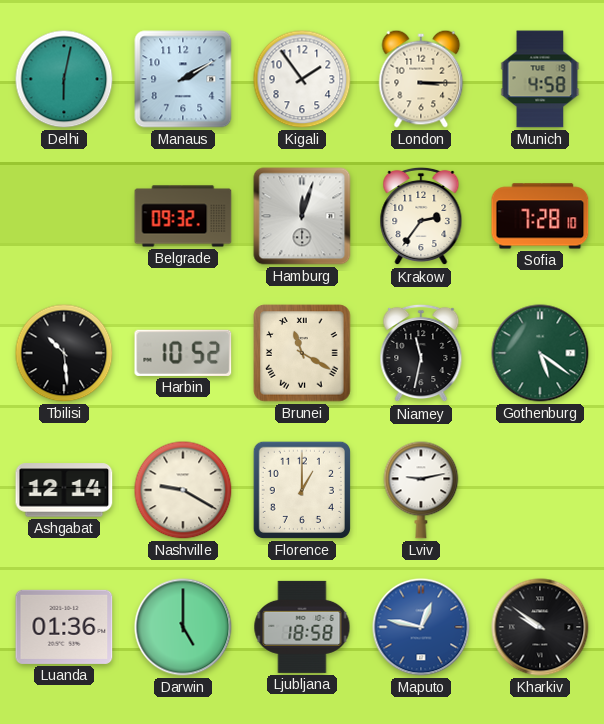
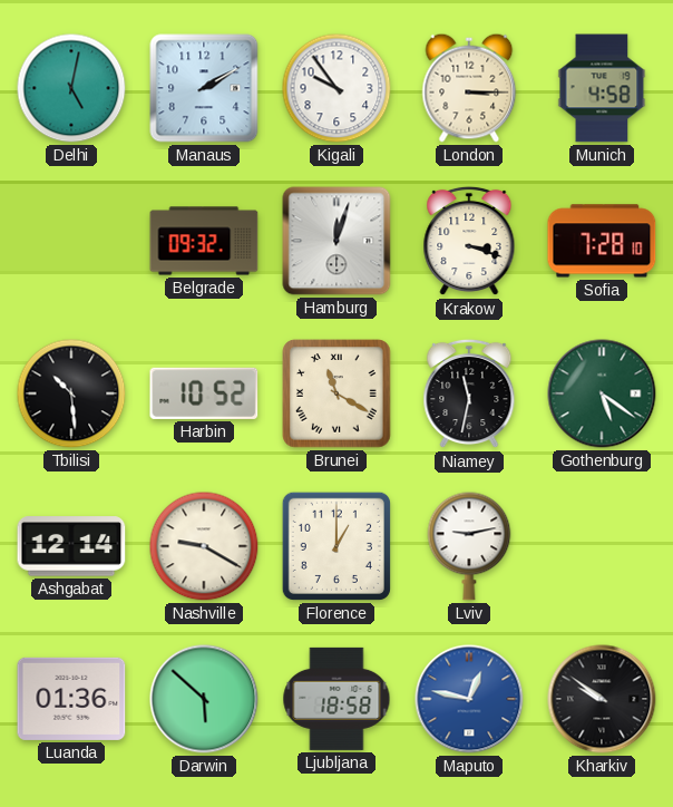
Delhi: 6:02 -> 5:02
Kigali: 1:54 -> 9:54
Krakow: 2:36 -> 3:18
Darwin: 5:00 -> 5:52
